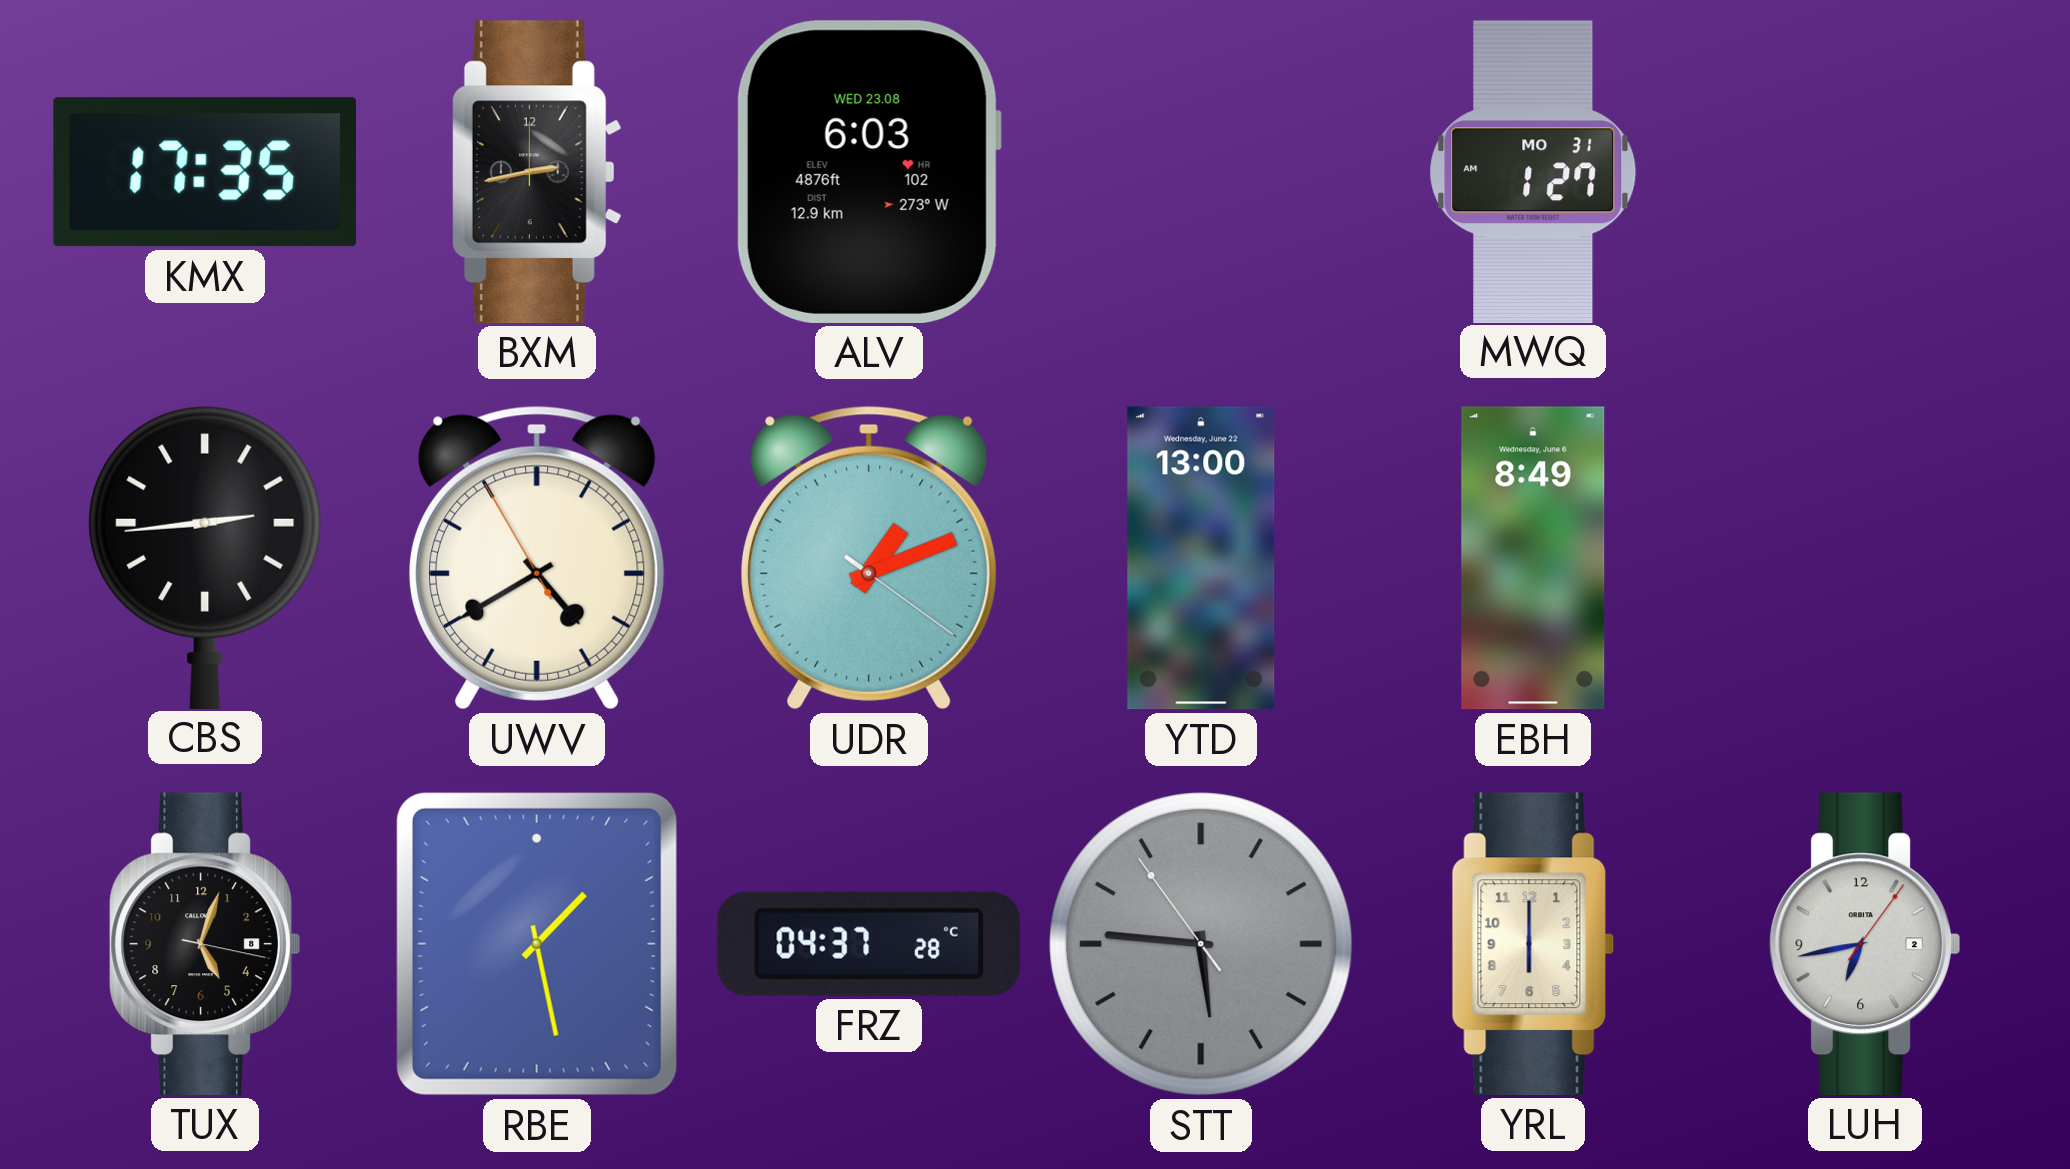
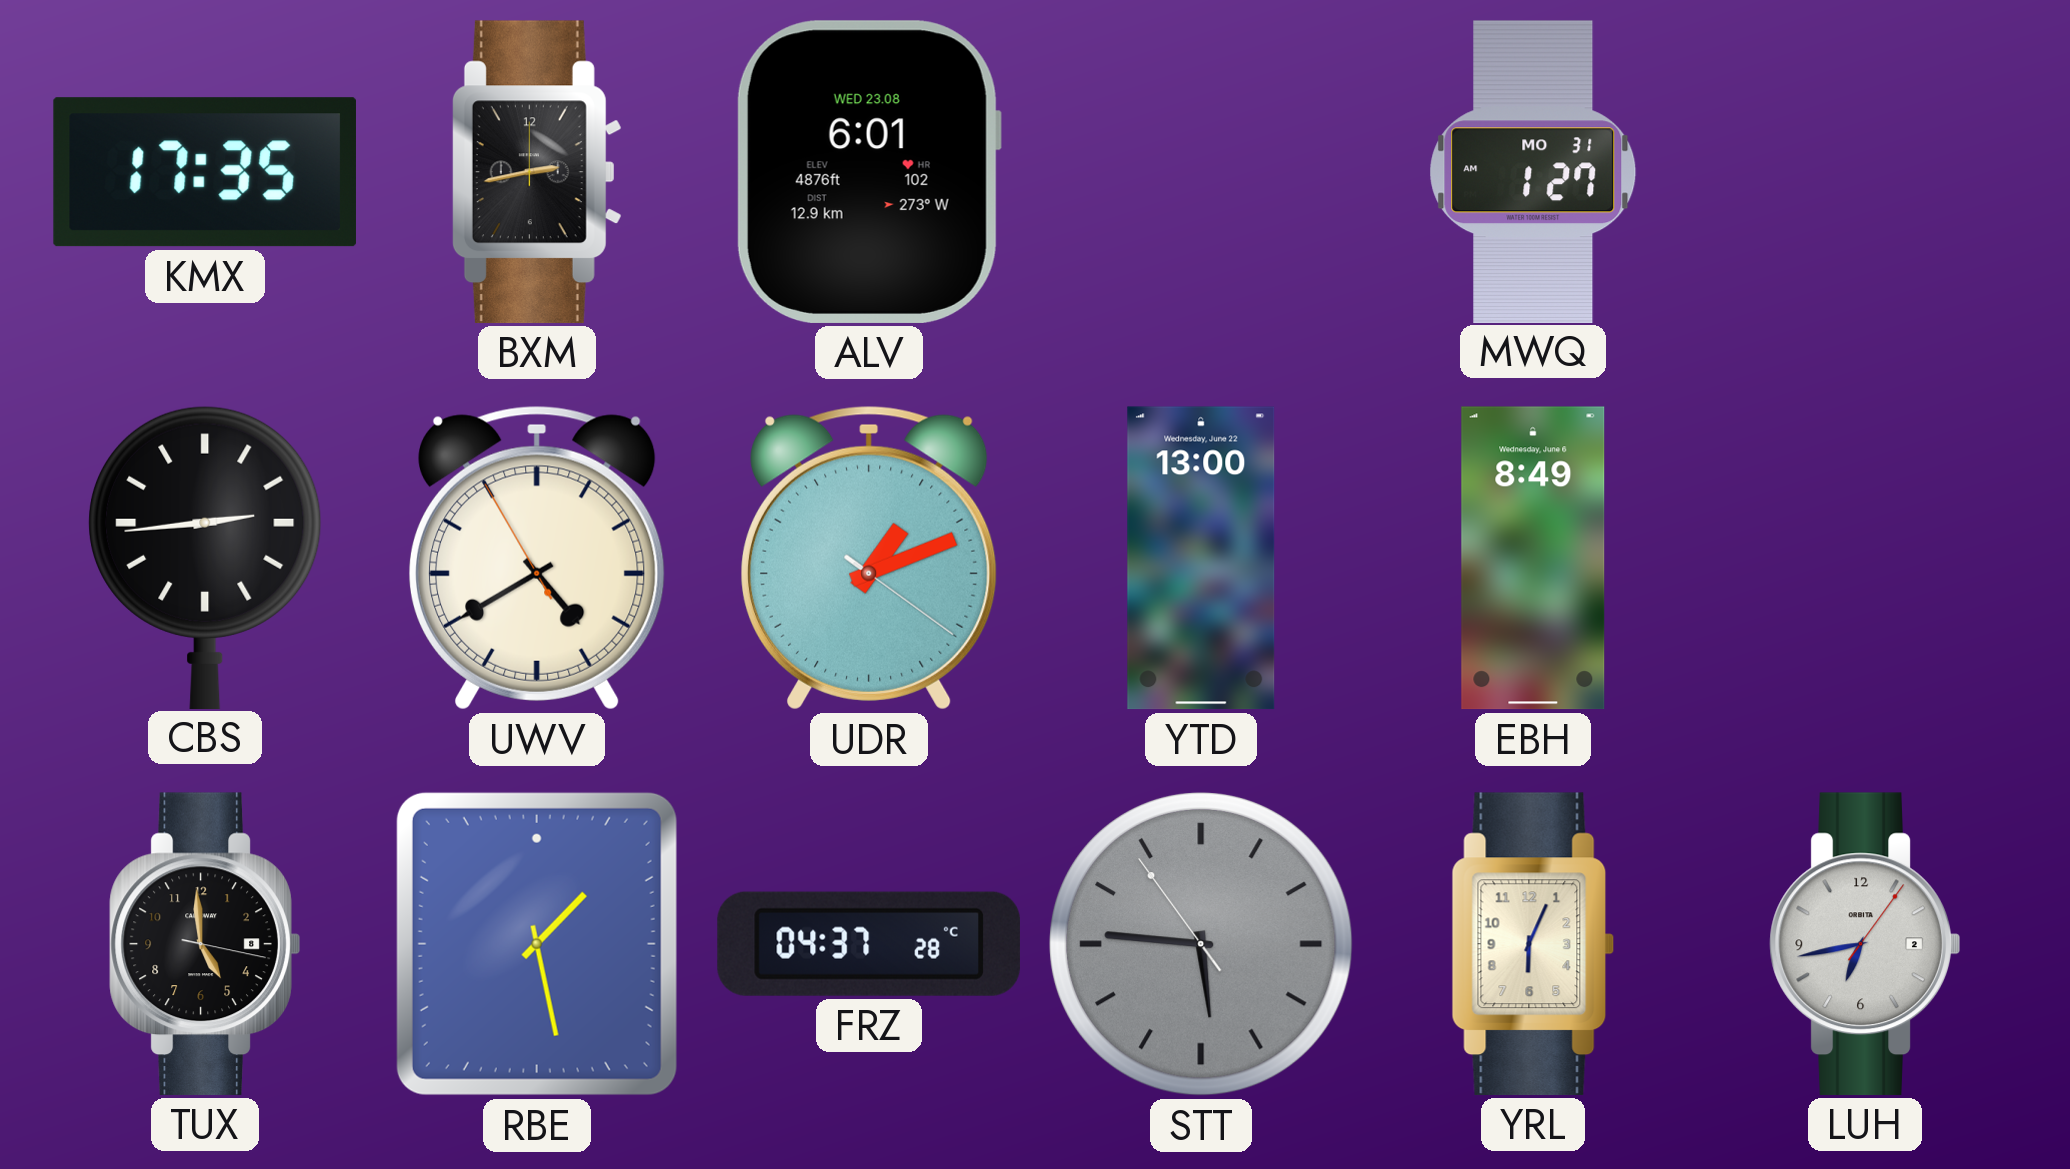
ALV: 6:03 -> 6:01
TUX: 5:03 -> 4:59
YRL: 6:00 -> 6:04
